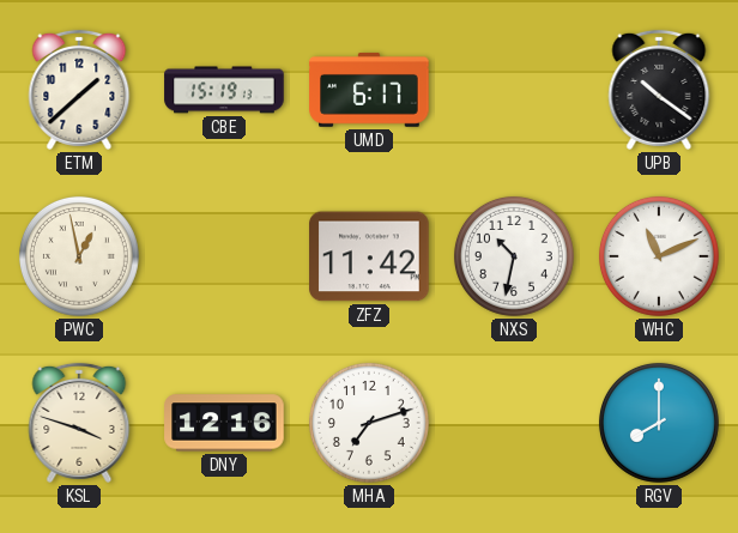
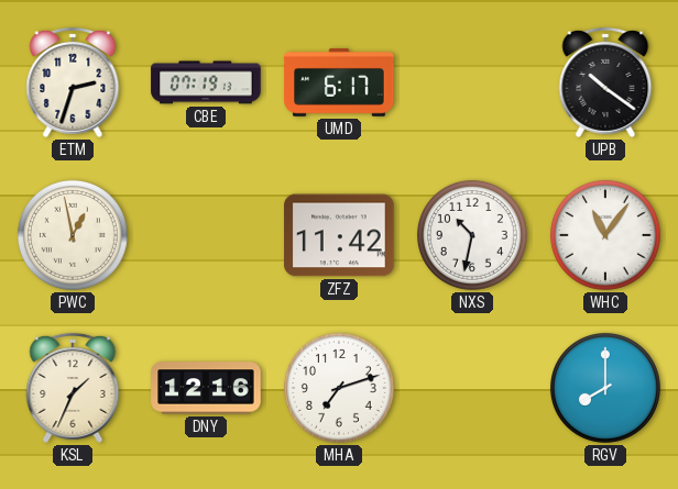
ETM: 1:38 -> 2:33
CBE: 15:19 -> 07:19
WHC: 11:11 -> 11:06
KSL: 3:48 -> 1:34
